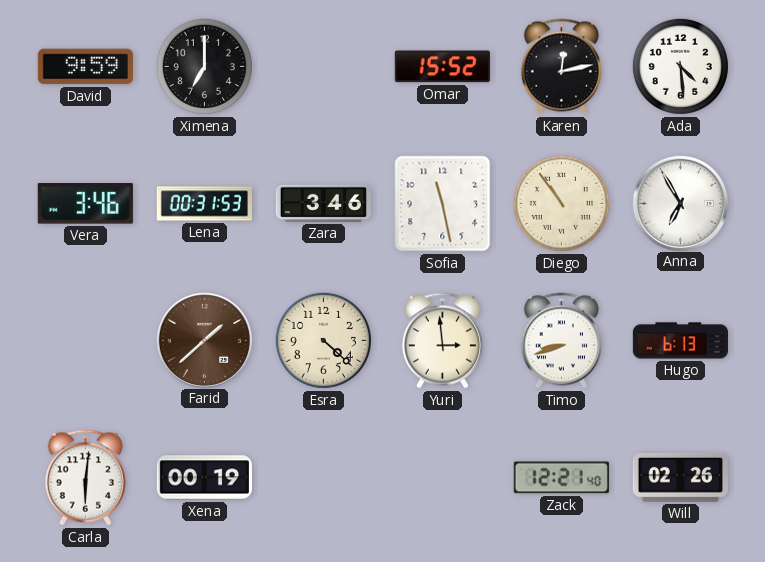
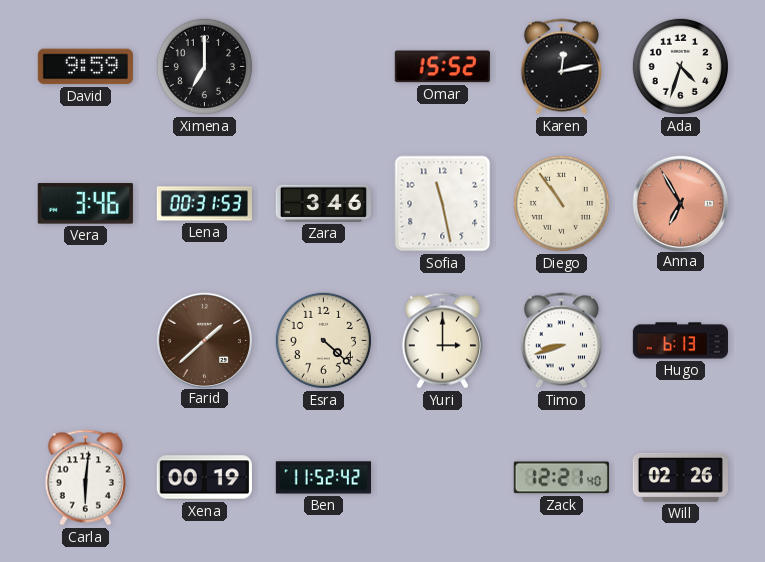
Ada: 4:29 -> 4:33
Anna dial: white -> salmon
Yuri: 2:59 -> 3:00
Ben: none -> 11:52
